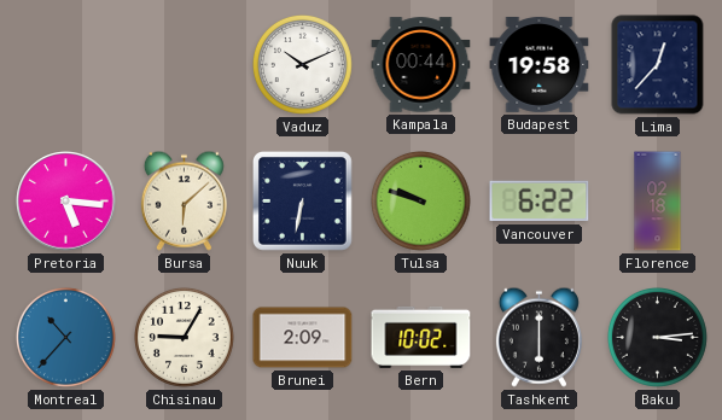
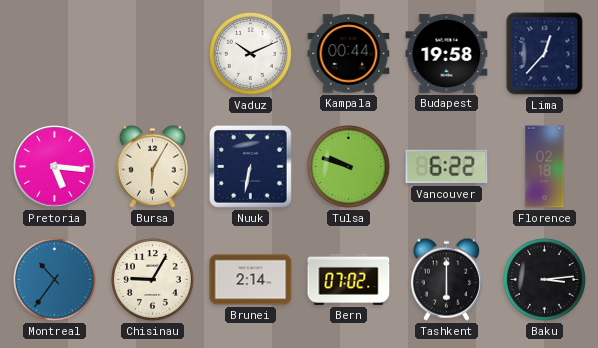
Bursa: 6:08 -> 6:05
Montreal: 10:37 -> 10:36
Brunei: 2:09 -> 2:14
Bern: 10:02 -> 07:02
